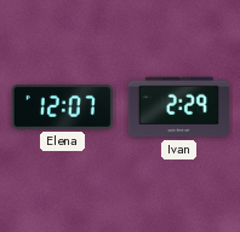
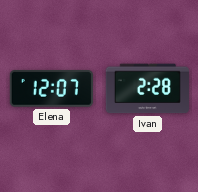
Ivan: 2:29 -> 2:28
